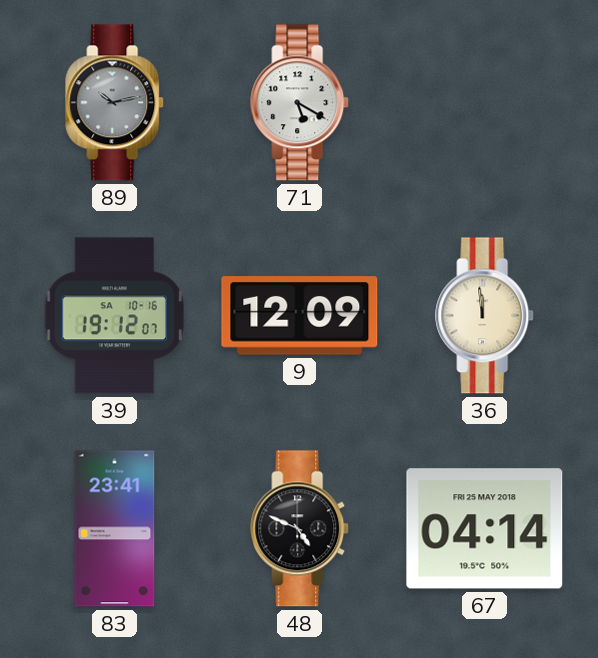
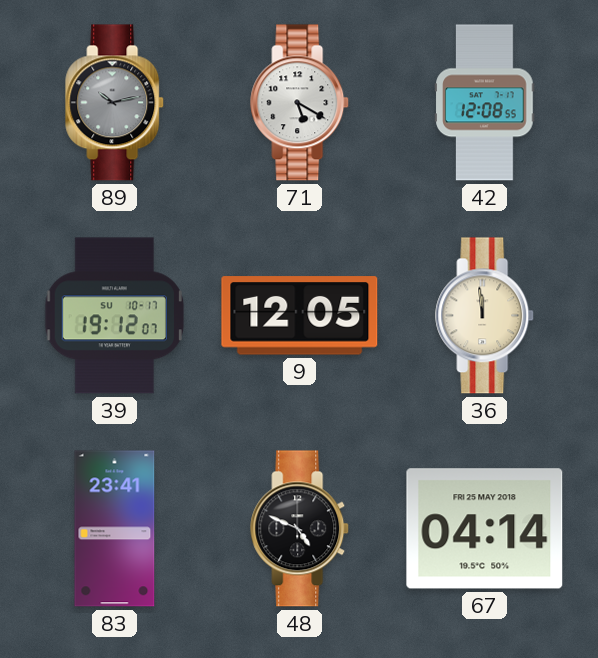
42: none -> 12:08
39 date: SA 10-16 -> SU 10-17
9: 12:09 -> 12:05
